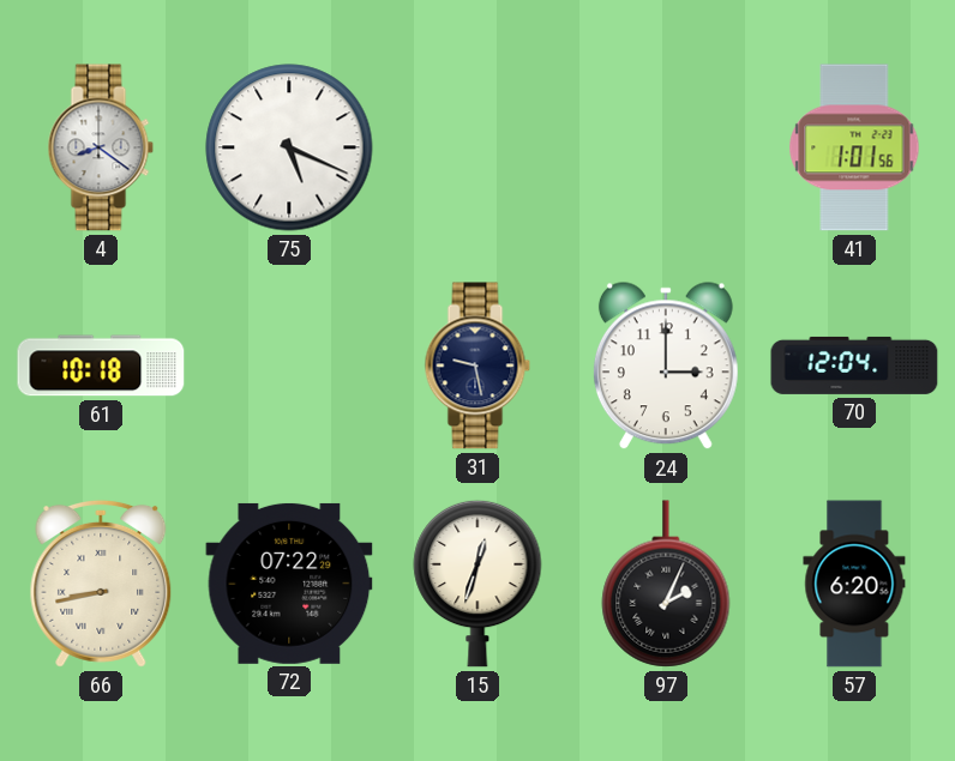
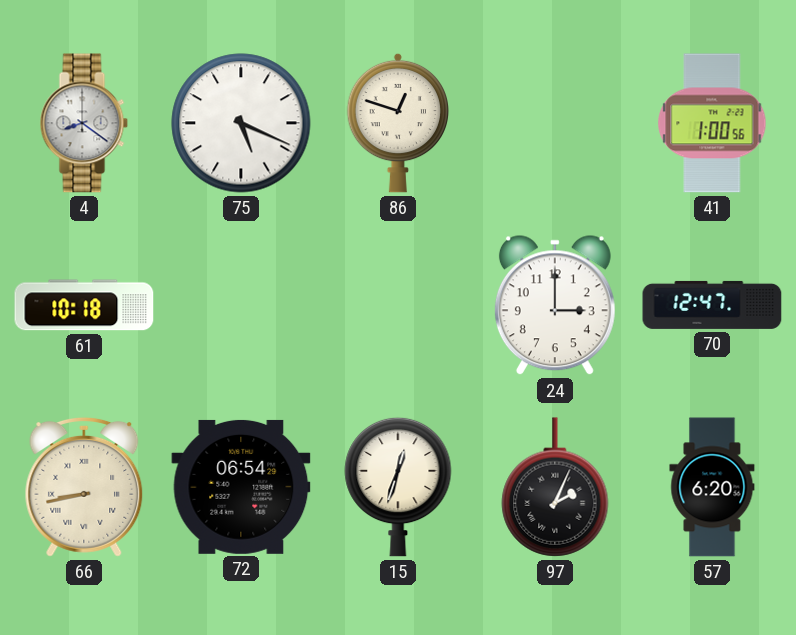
86: none -> 12:48
41: 1:01 -> 1:00
31: 9:28 -> none
70: 12:04 -> 12:47
72: 07:22 -> 06:54
